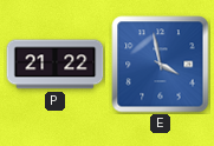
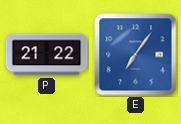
E: 3:58 -> 7:06
